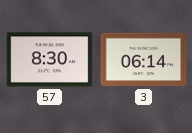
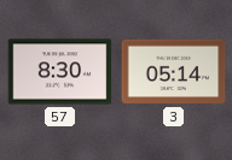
3: 06:14 -> 05:14
